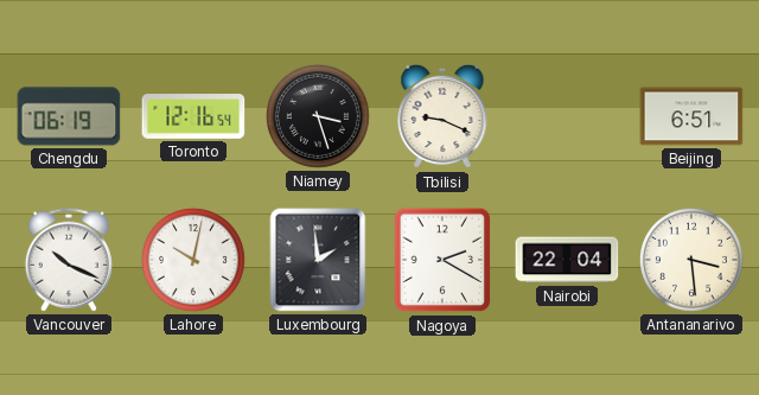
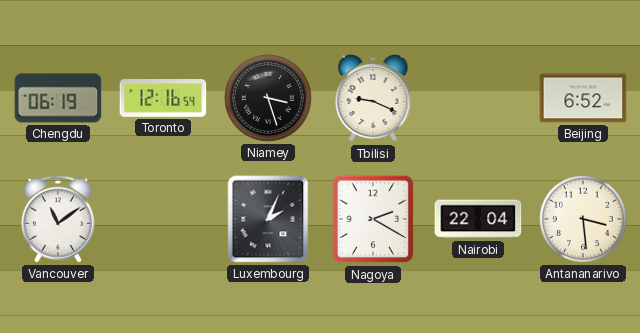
Beijing: 6:51 -> 6:52
Vancouver: 10:19 -> 11:09
Lahore: 10:02 -> none
Luxembourg: 1:59 -> 2:04
